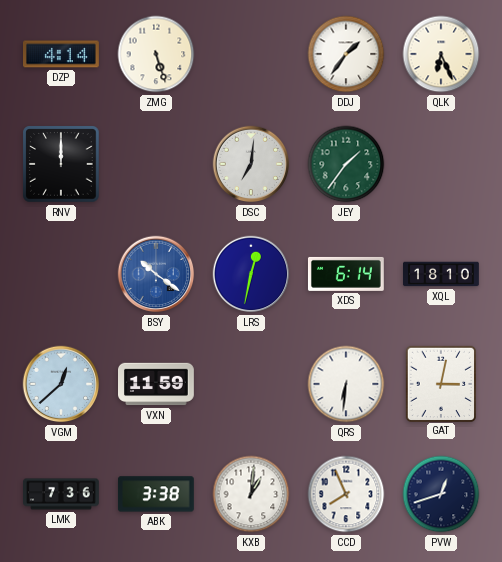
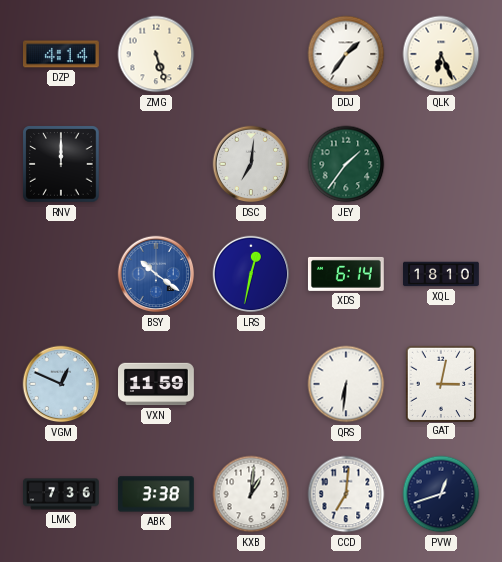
VGM: 12:38 -> 12:49
CCD: 7:56 -> 7:01
